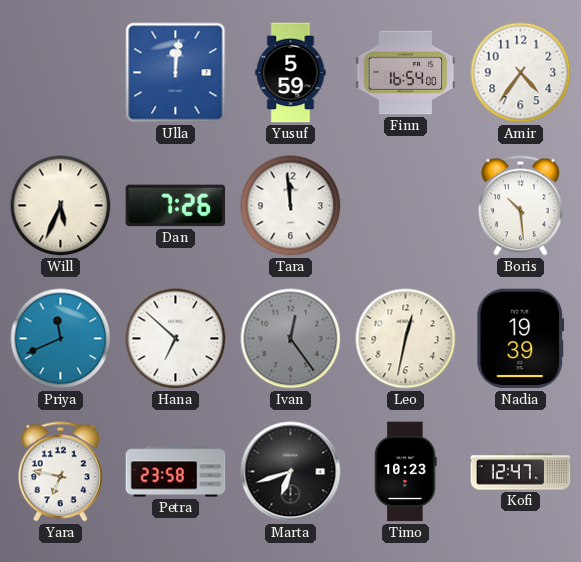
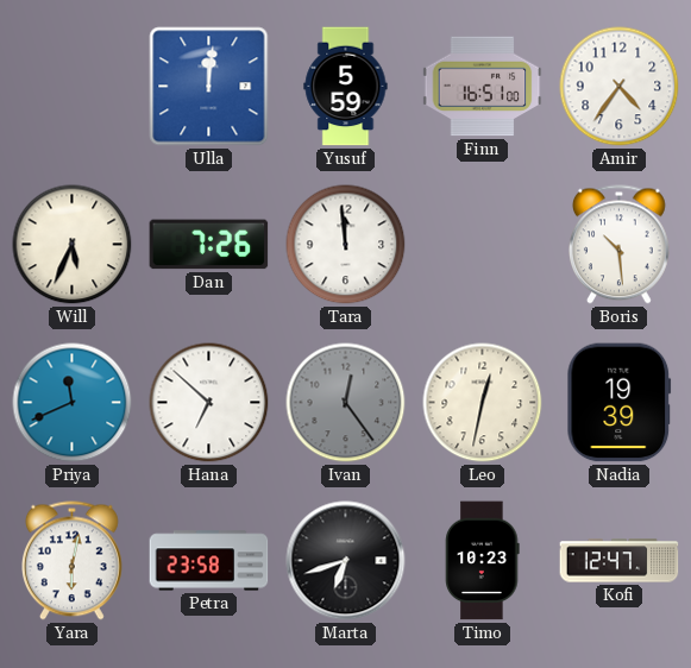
Finn: 16:54 -> 16:51
Yara: 6:47 -> 6:02
